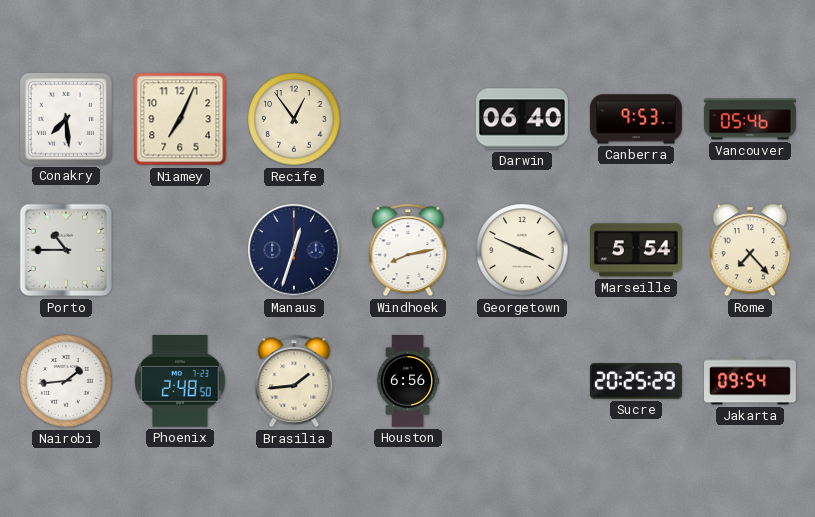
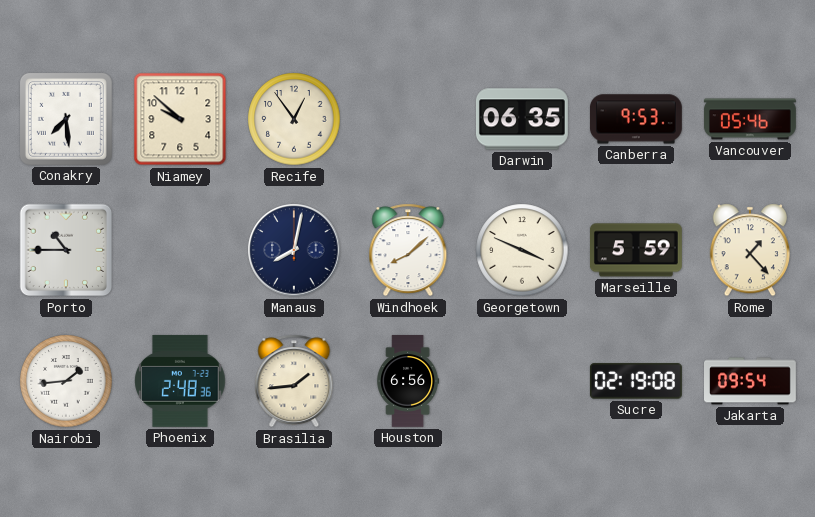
Niamey: 7:04 -> 9:52
Darwin: 06:40 -> 06:35
Manaus: 12:33 -> 8:02
Windhoek: 8:13 -> 8:08
Marseille: 5:54 -> 5:59
Rome: 7:23 -> 1:23
Phoenix: 2:48:50 -> 2:48:36
Sucre: 20:25 -> 02:19
